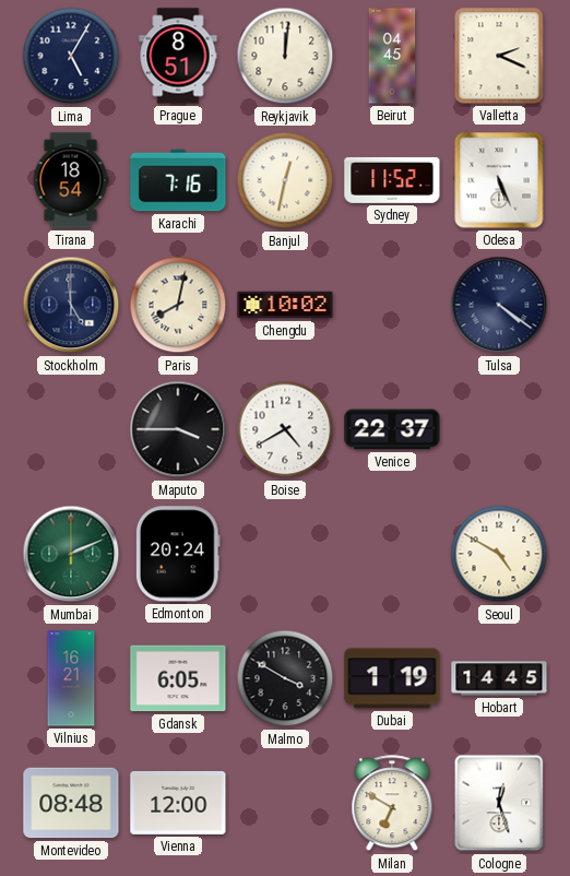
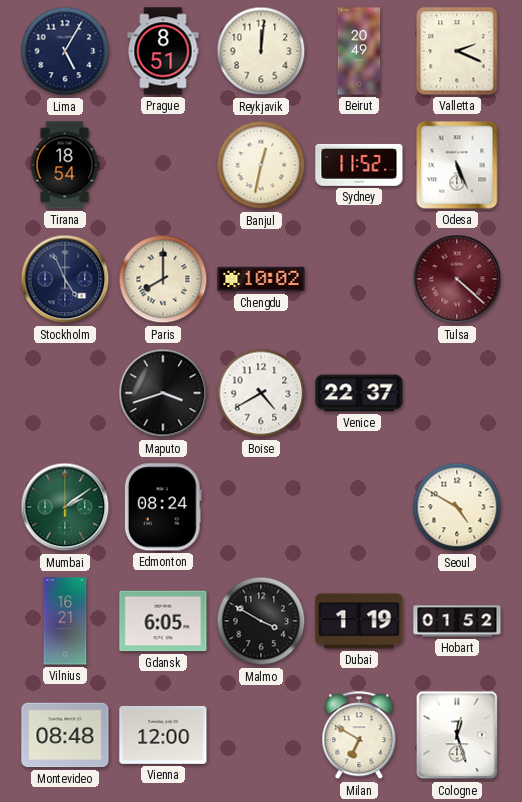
Beirut: 04:45 -> 20:49
Karachi: 7:16 -> none
Stockholm: 4:59 -> 4:56
Paris: 8:02 -> 8:00
Tulsa: 4:21 -> 4:22
Tulsa dial: navy -> burgundy
Maputo: 3:45 -> 3:42
Mumbai: 2:11 -> 2:09
Edmonton: 20:24 -> 08:24
Hobart: 14:45 -> 01:52
